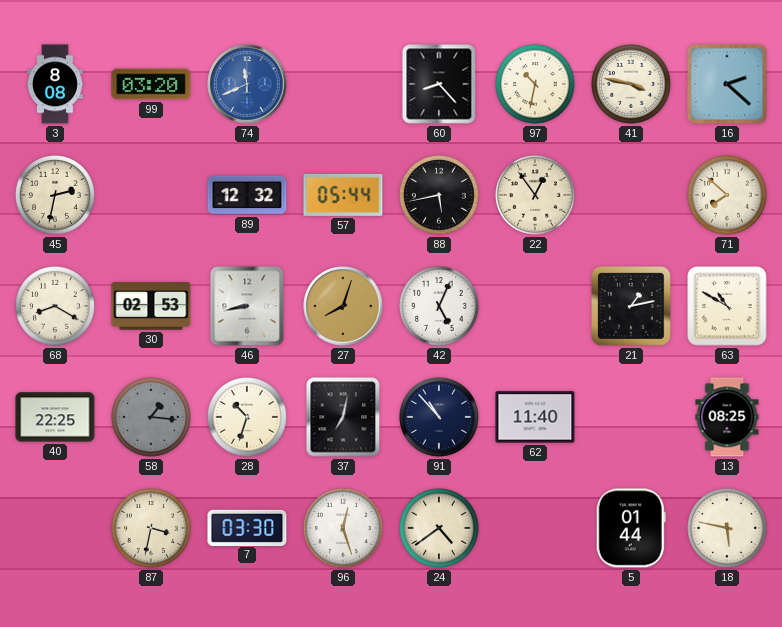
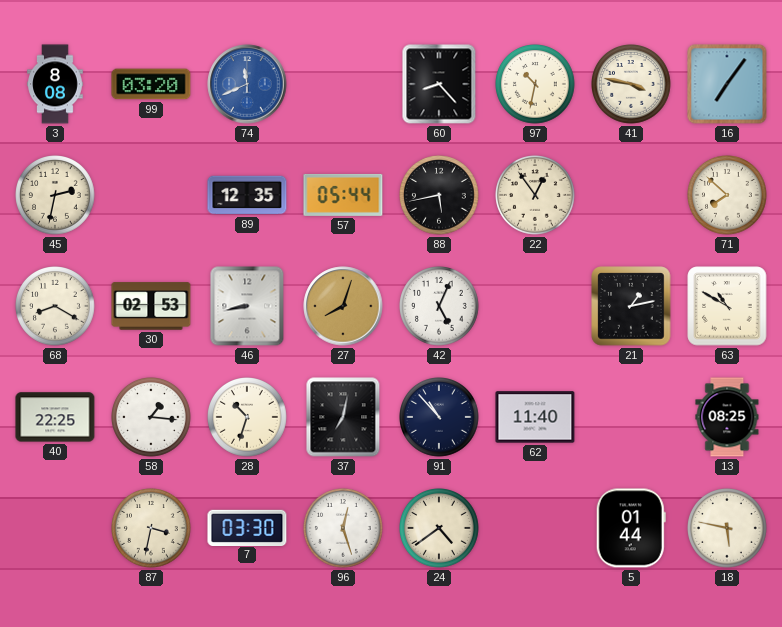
16: 2:22 -> 7:06
89: 12:32 -> 12:35
58 dial: grey -> white
